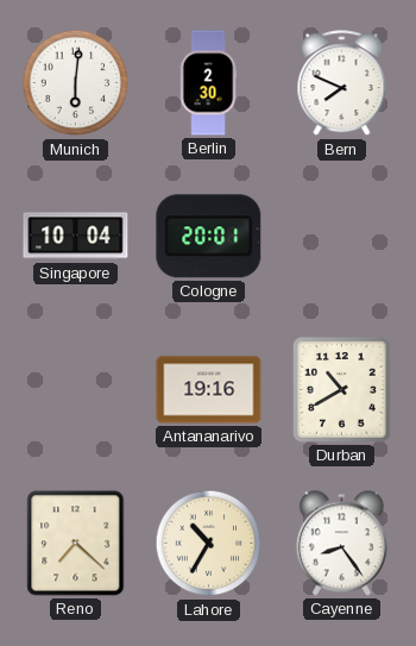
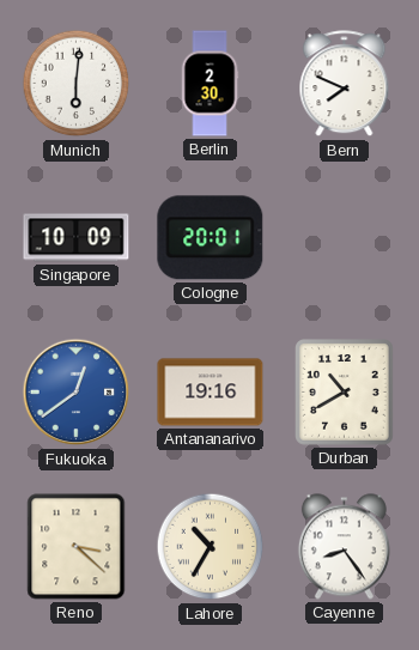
Singapore: 10:04 -> 10:09
Fukuoka: none -> 12:39
Reno: 7:22 -> 3:22
